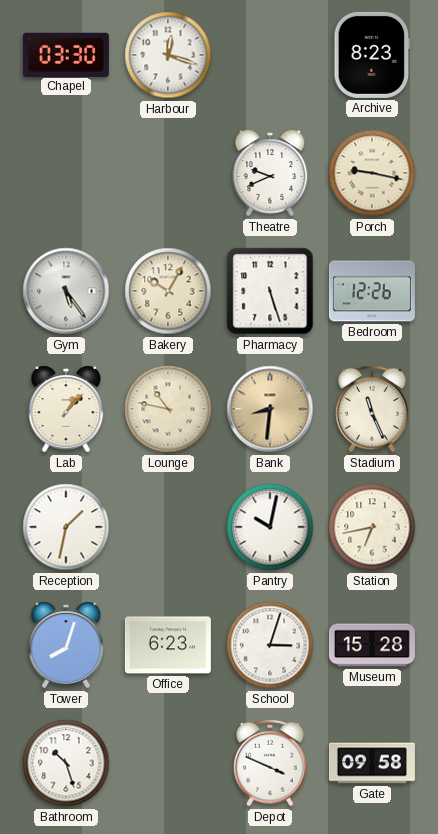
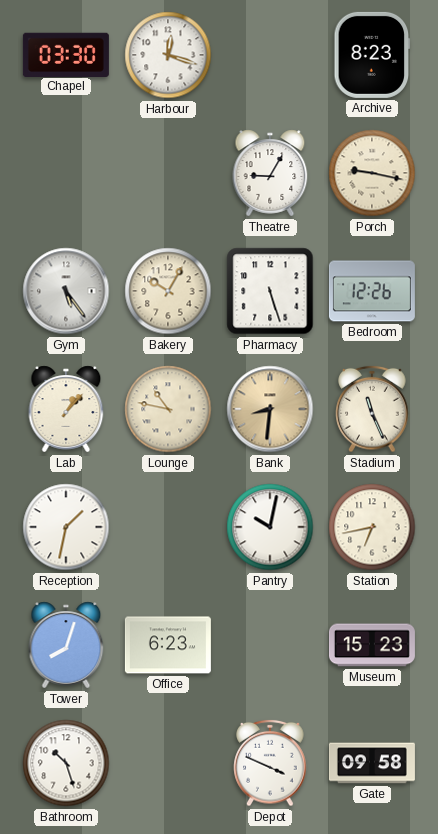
Theatre: 9:41 -> 9:05
School: 3:03 -> none
Museum: 15:28 -> 15:23
